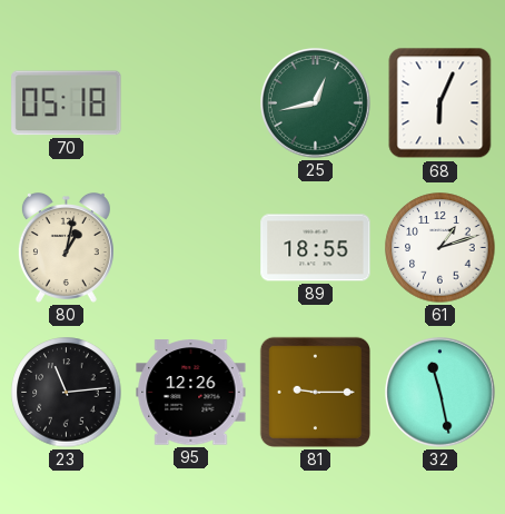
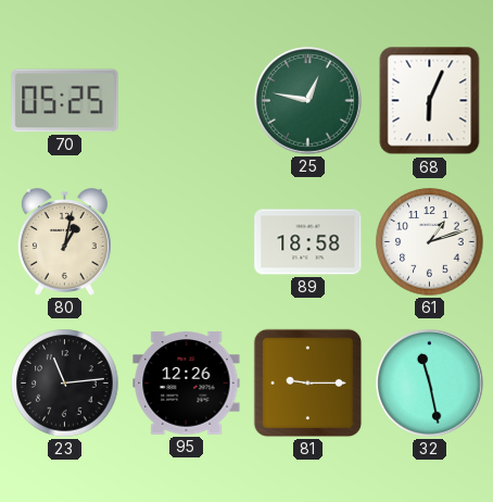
70: 05:18 -> 05:25
25: 12:43 -> 12:47
89: 18:55 -> 18:58
